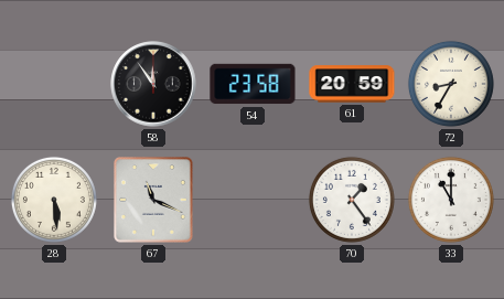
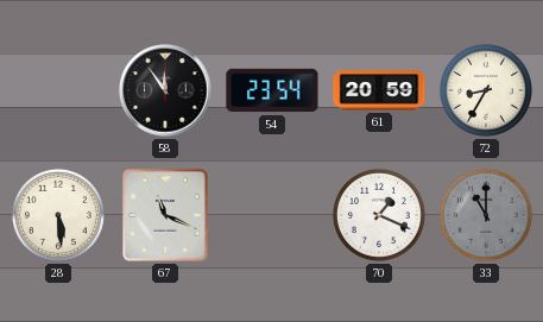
54: 23:58 -> 23:54
70: 1:24 -> 1:19
33 dial: white -> grey
